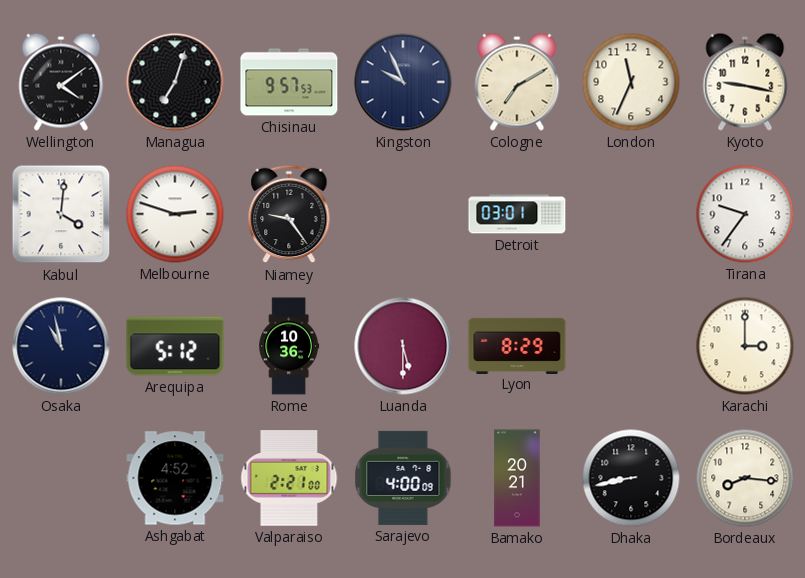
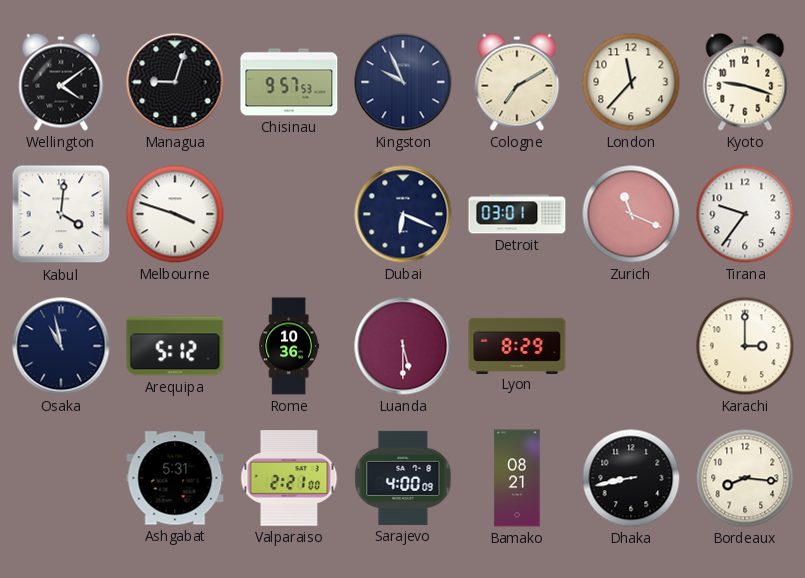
Managua: 7:03 -> 9:03
London: 11:34 -> 11:37
Kyoto: 9:17 -> 9:18
Melbourne: 2:48 -> 3:48
Niamey: 9:24 -> none
Dubai: none -> 6:19
Zurich: none -> 11:19
Ashgabat: 4:52 -> 5:31
Bamako: 20:21 -> 08:21
